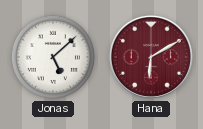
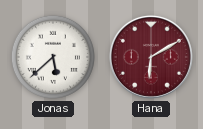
Jonas: 5:08 -> 5:38
